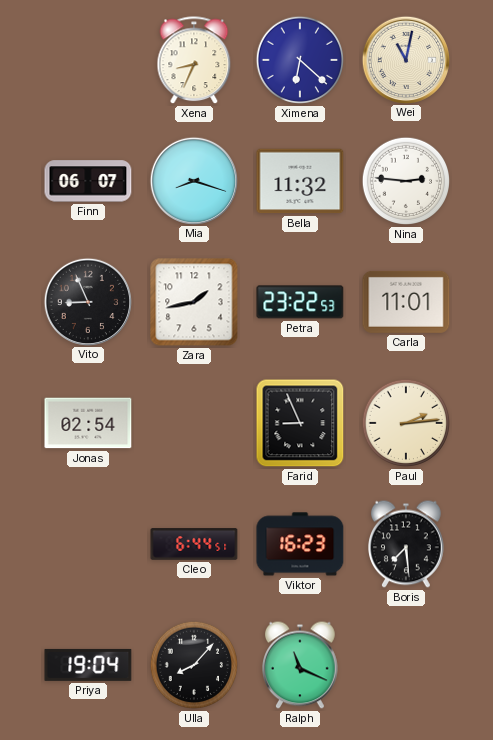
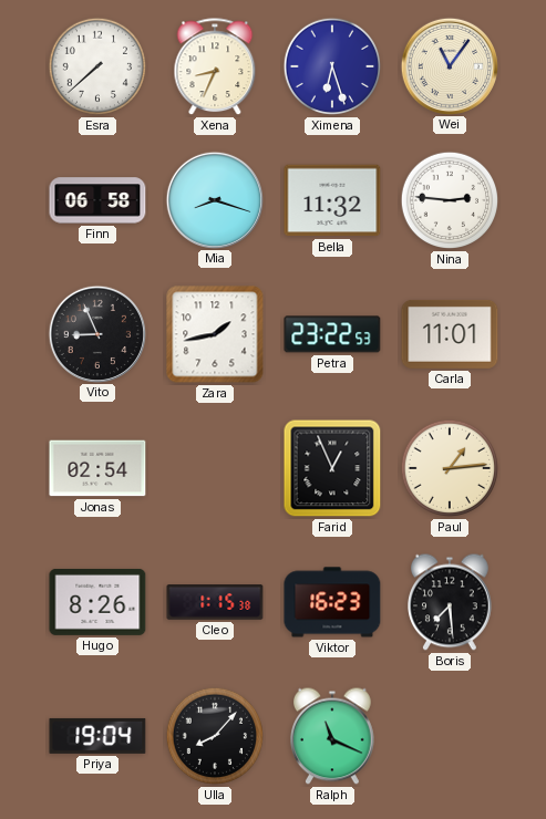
Esra: none -> 7:38
Ximena: 6:22 -> 6:27
Wei: 11:02 -> 11:06
Finn: 06:07 -> 06:58
Farid: 8:56 -> 12:56
Paul: 2:14 -> 1:14
Hugo: none -> 8:26
Cleo: 6:44 -> 1:15
